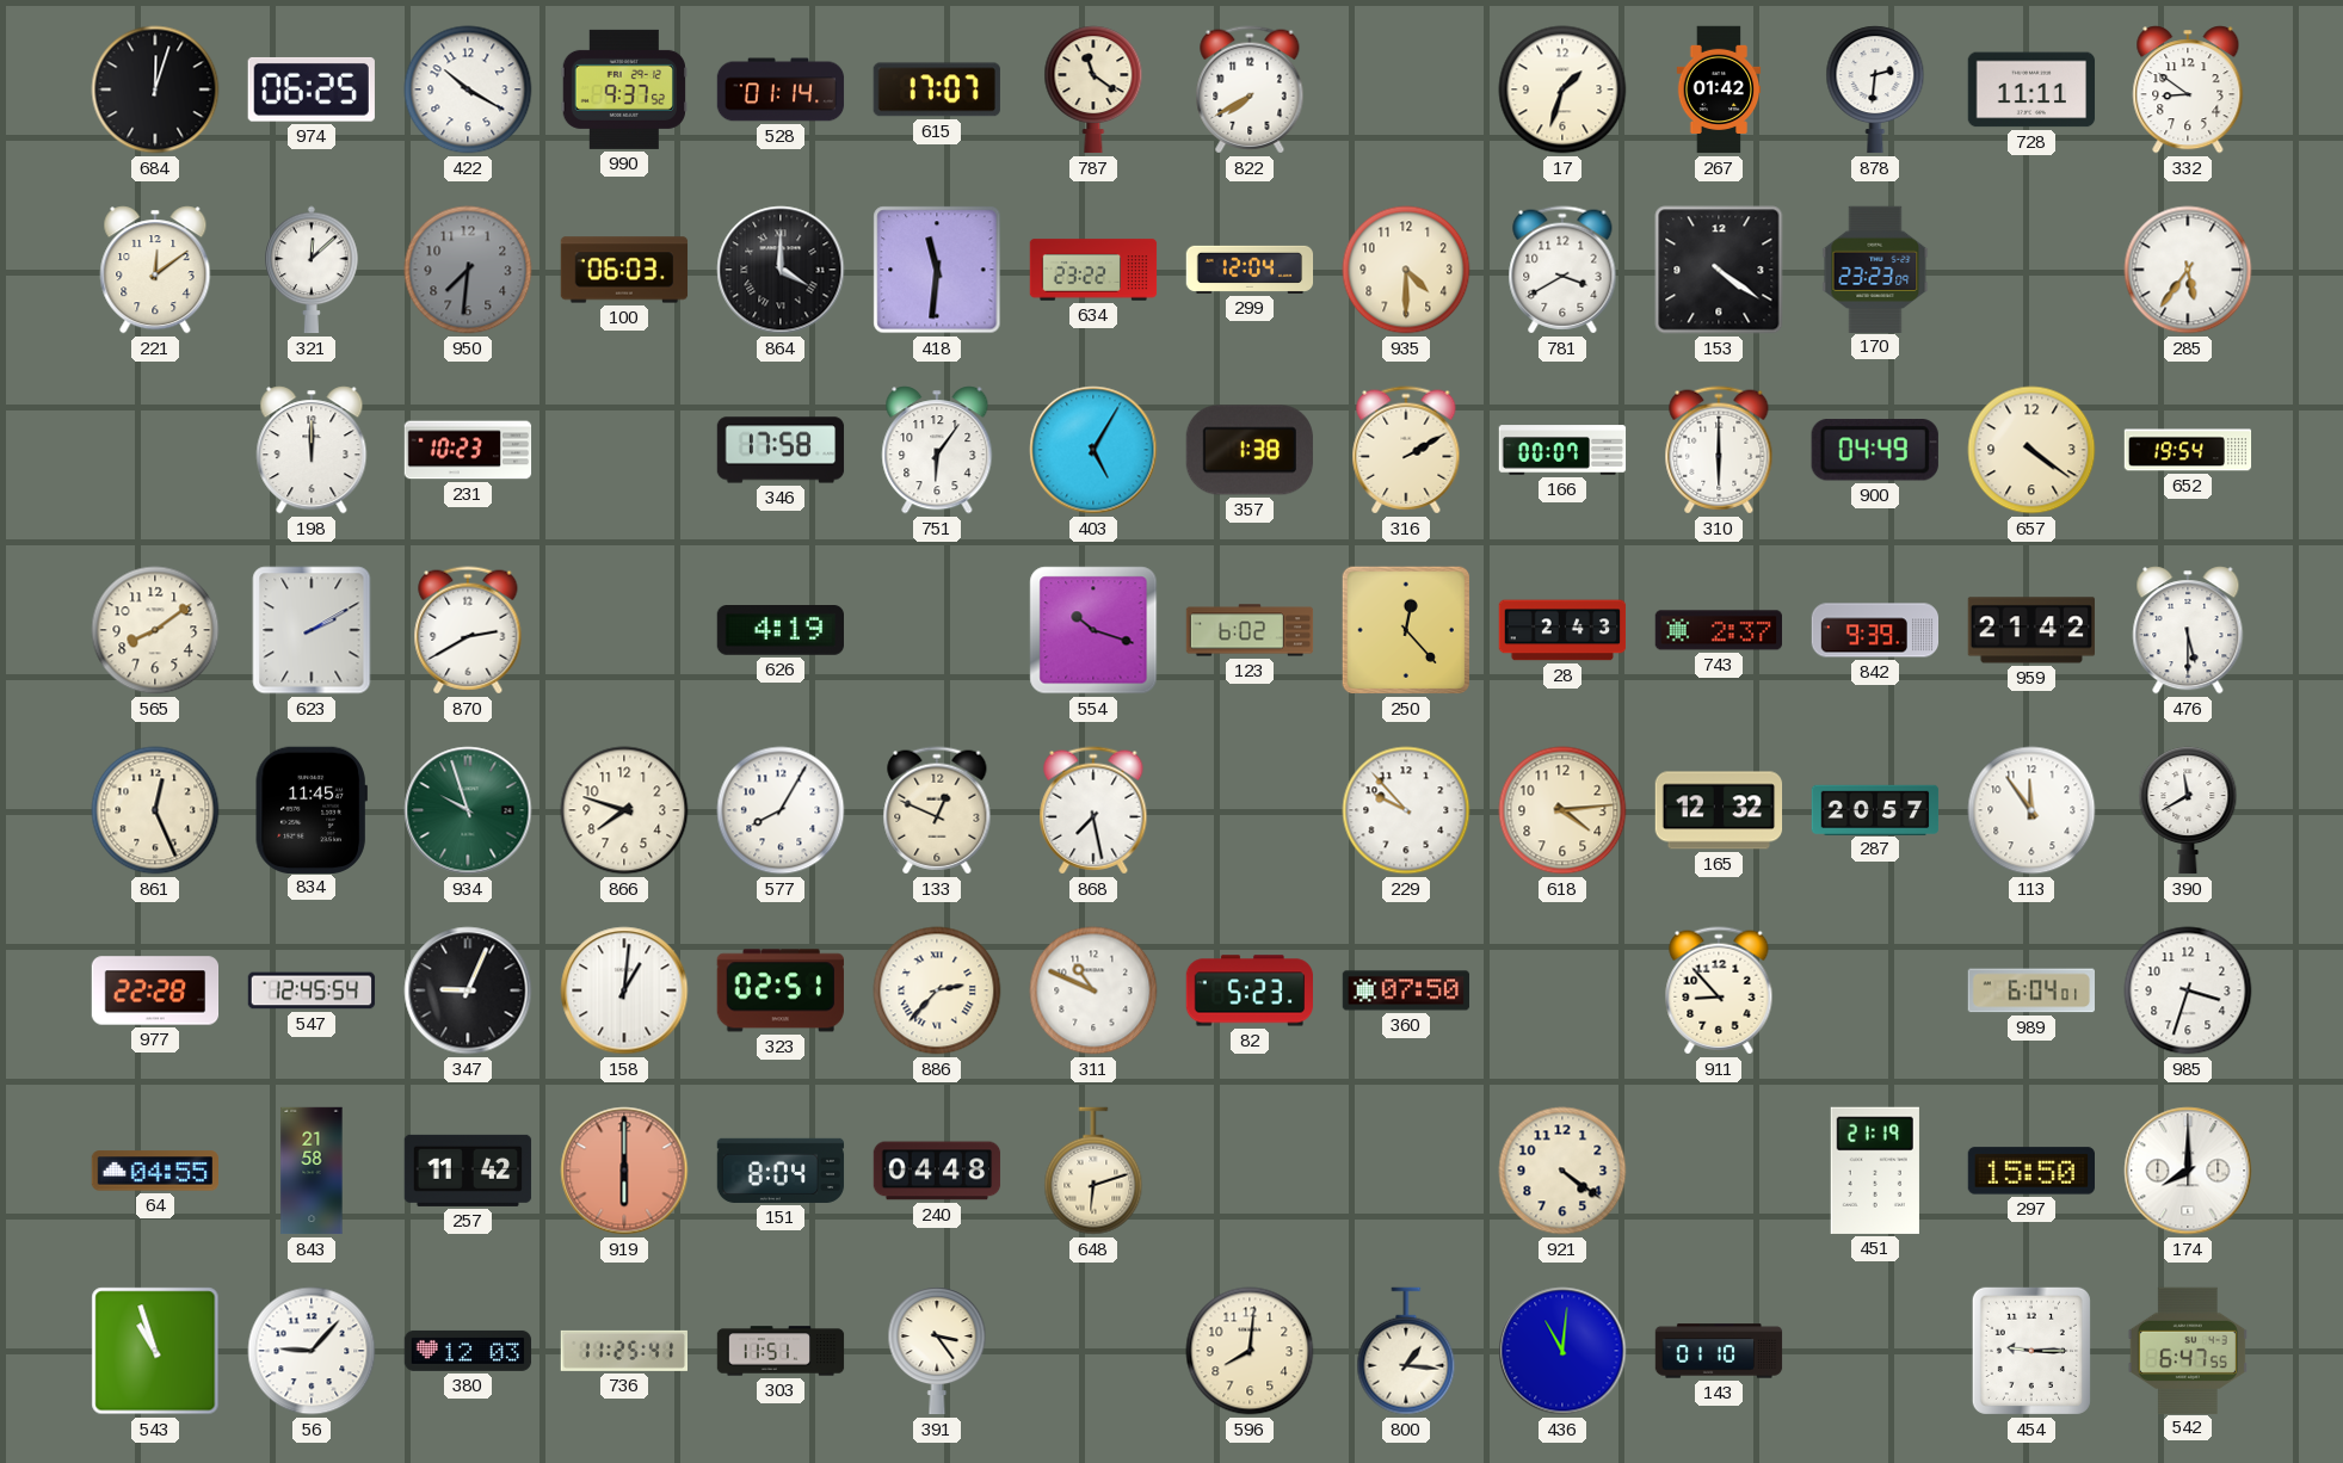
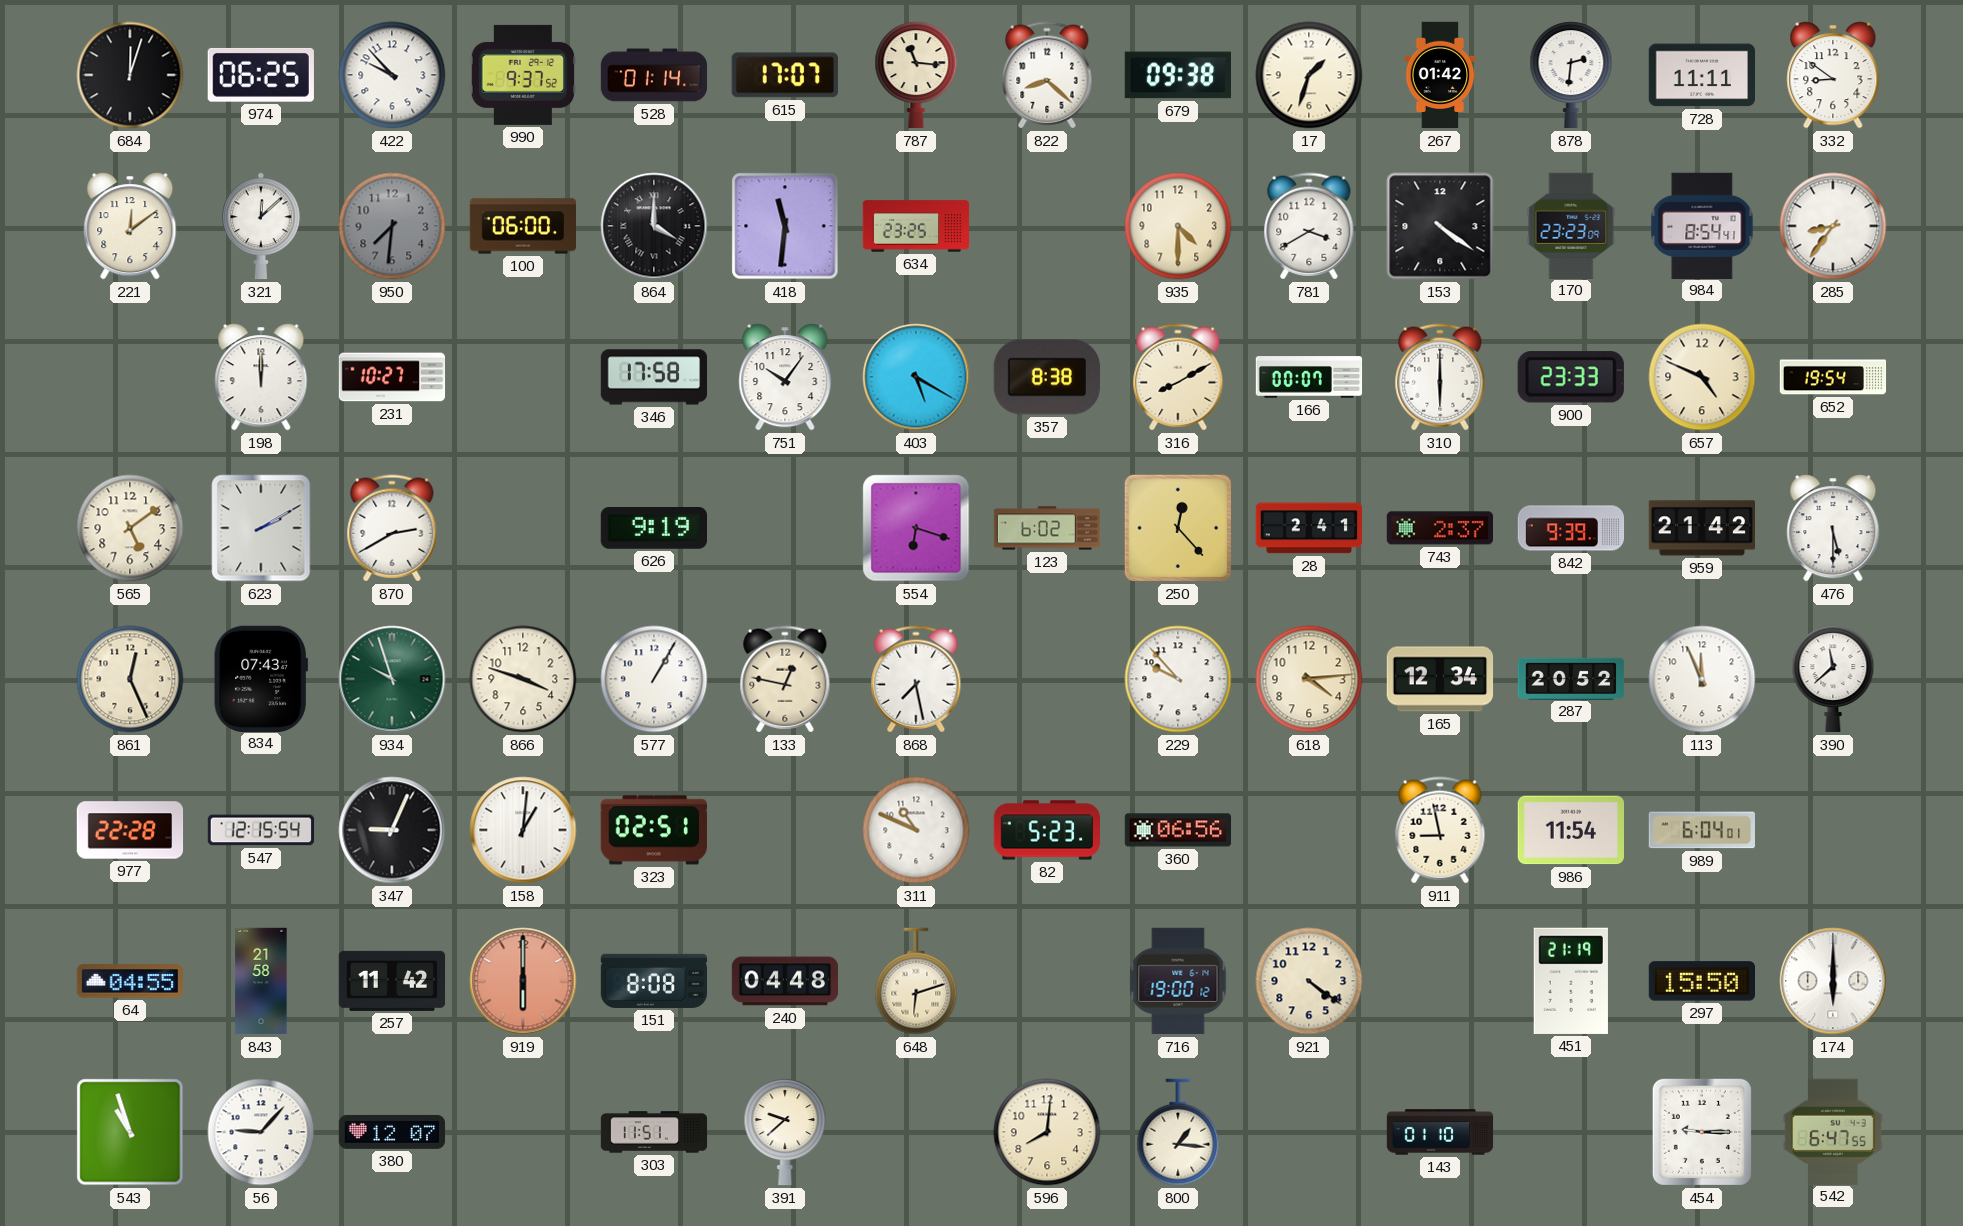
422: 10:20 -> 9:53
787: 11:21 -> 11:16
822: 7:40 -> 8:22
679: none -> 09:38
100: 06:03 -> 06:00
634: 23:22 -> 23:25
299: 12:04 -> none
984: none -> 8:54
285: 5:36 -> 8:36
231: 10:23 -> 10:27
751: 6:06 -> 10:06
403: 5:05 -> 5:20
357: 1:38 -> 8:38
316: 2:10 -> 8:10
900: 04:49 -> 23:33
657: 4:21 -> 4:49
565: 8:09 -> 5:09
626: 4:19 -> 9:19
554: 10:18 -> 6:18
28: 2:43 -> 2:41
834: 11:45 -> 07:43
866: 7:48 -> 3:48
577: 8:05 -> 1:05
133: 12:49 -> 12:47
165: 12:32 -> 12:34
287: 20:57 -> 20:52
113: 11:54 -> 11:56
390: 11:40 -> 11:38
547: 12:45 -> 12:15
886: 2:37 -> none
360: 07:50 -> 06:56
911: 8:53 -> 8:58
986: none -> 11:54
985: 3:33 -> none
151: 8:04 -> 8:08
716: none -> 19:00
174: 8:00 -> 6:00
380: 12:03 -> 12:07
736: 11:25 -> none
391: 3:24 -> 9:38
436: 11:01 -> none
